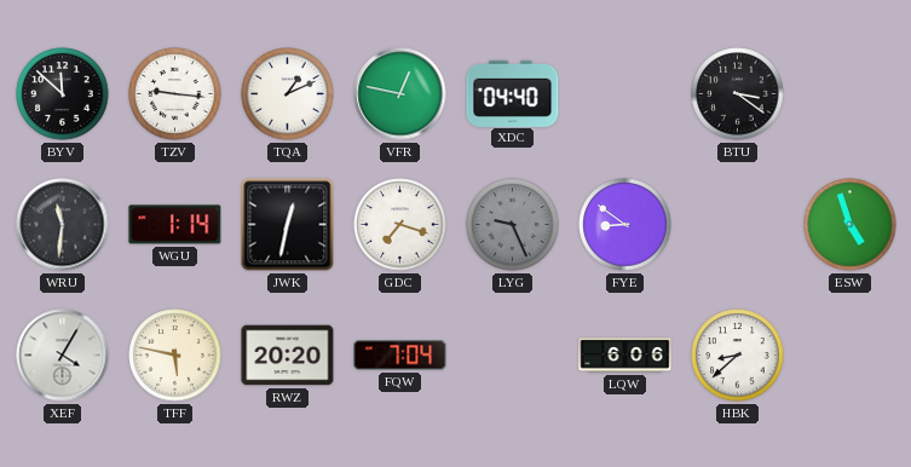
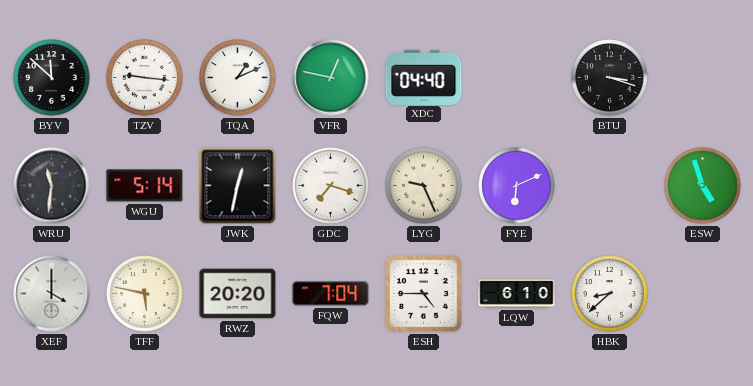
BTU: 3:21 -> 3:18
WGU: 1:14 -> 5:14
LYG dial: grey -> cream
FYE: 8:51 -> 6:11
XEF: 4:05 -> 4:00
ESH: none -> 4:45
LQW: 6:06 -> 6:10
